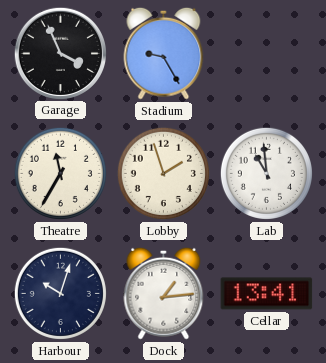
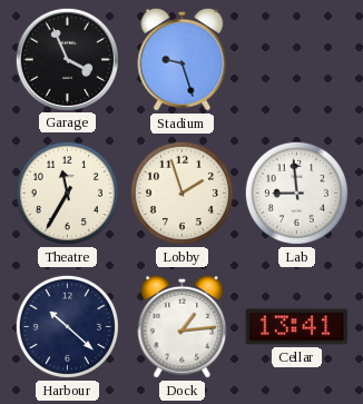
Stadium: 9:25 -> 9:27
Lab: 10:59 -> 8:59
Harbour: 10:03 -> 10:22
